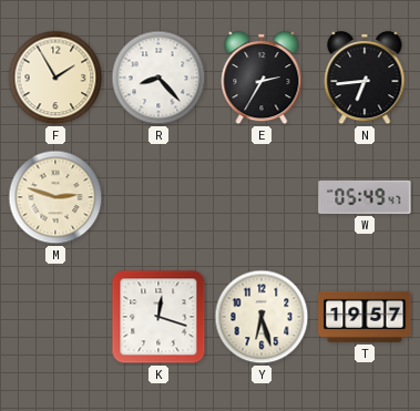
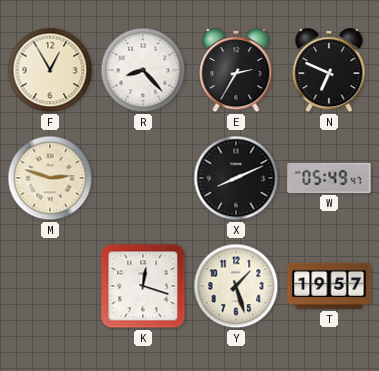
F: 1:55 -> 12:55
N: 6:44 -> 6:49
X: none -> 8:11
Y: 6:27 -> 1:27
